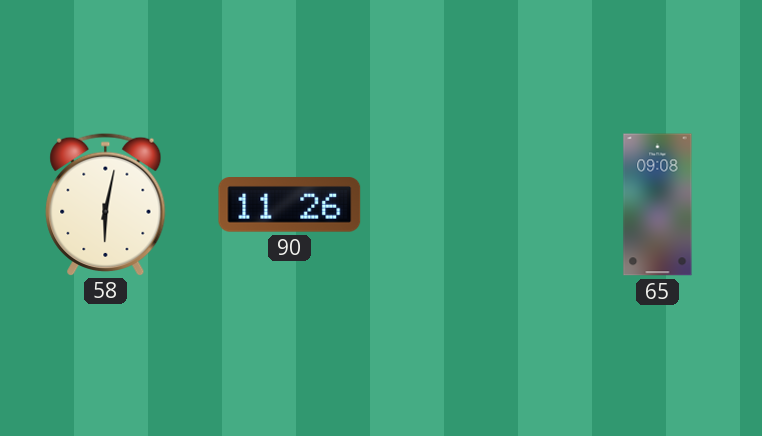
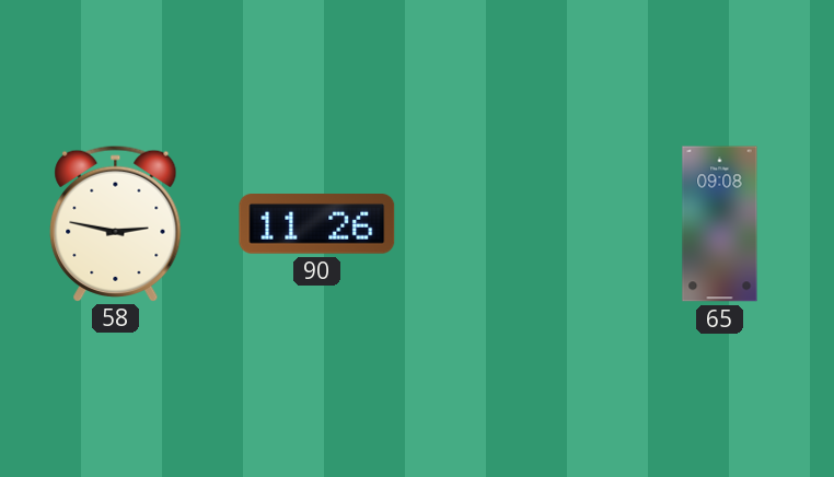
58: 6:02 -> 2:47
